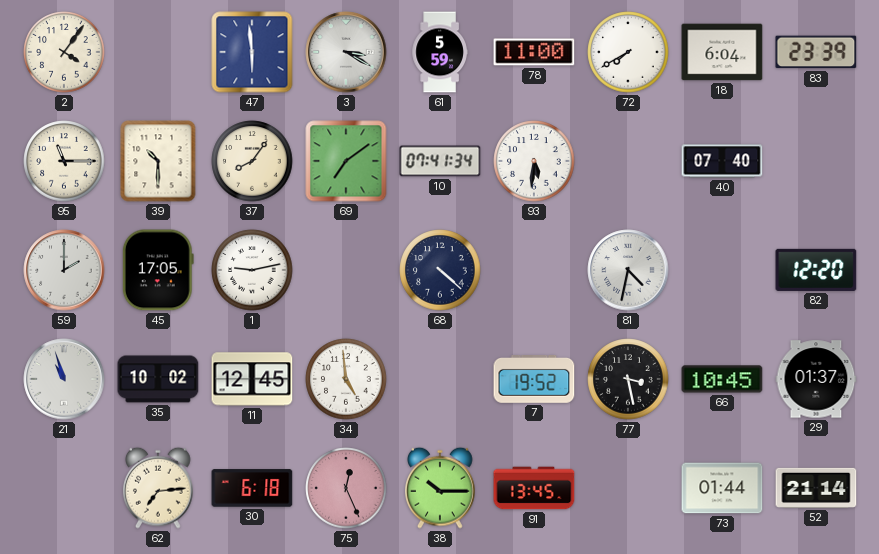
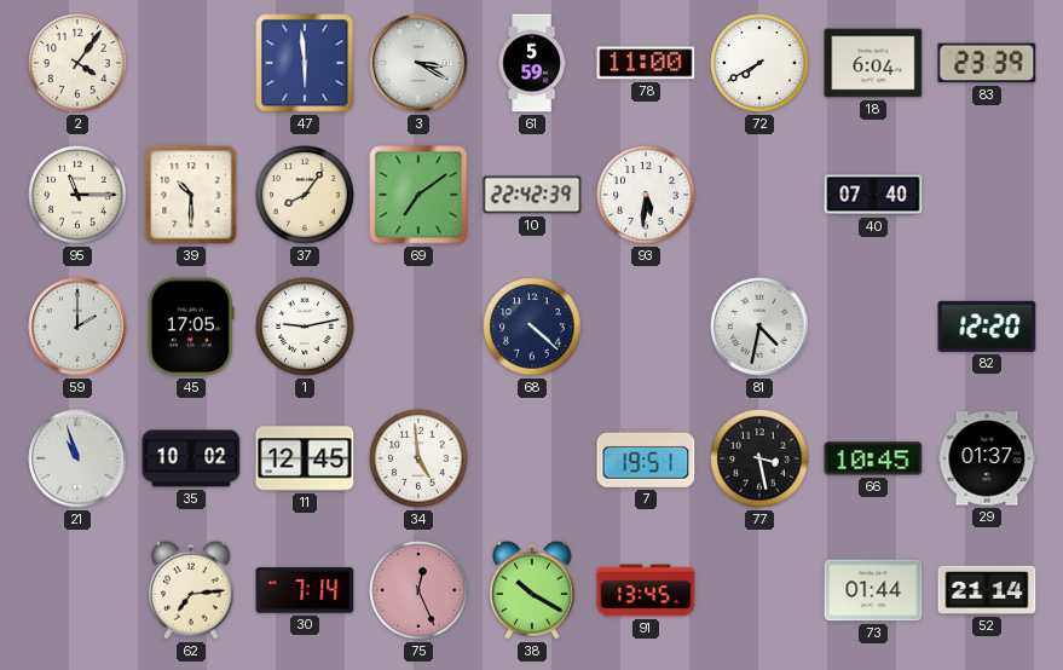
10: 07:41 -> 22:42
7: 19:52 -> 19:51
30: 6:18 -> 7:14
38: 10:15 -> 10:20
